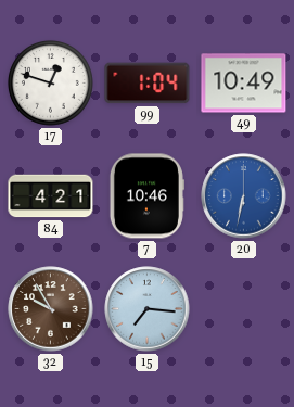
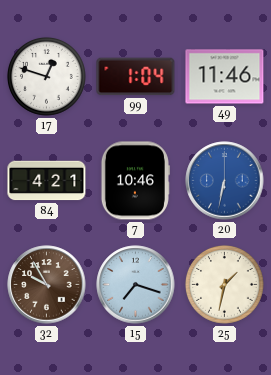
49: 10:49 -> 11:46
15: 7:16 -> 7:18
25: none -> 1:32
